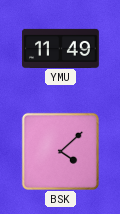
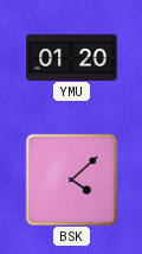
YMU: 11:49 -> 01:20
